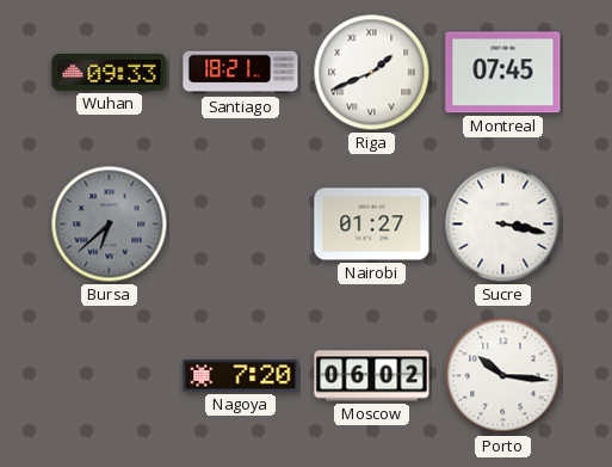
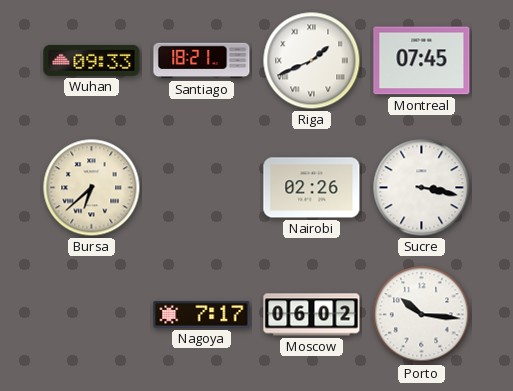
Bursa dial: grey -> cream
Nairobi: 01:27 -> 02:26
Nagoya: 7:20 -> 7:17
